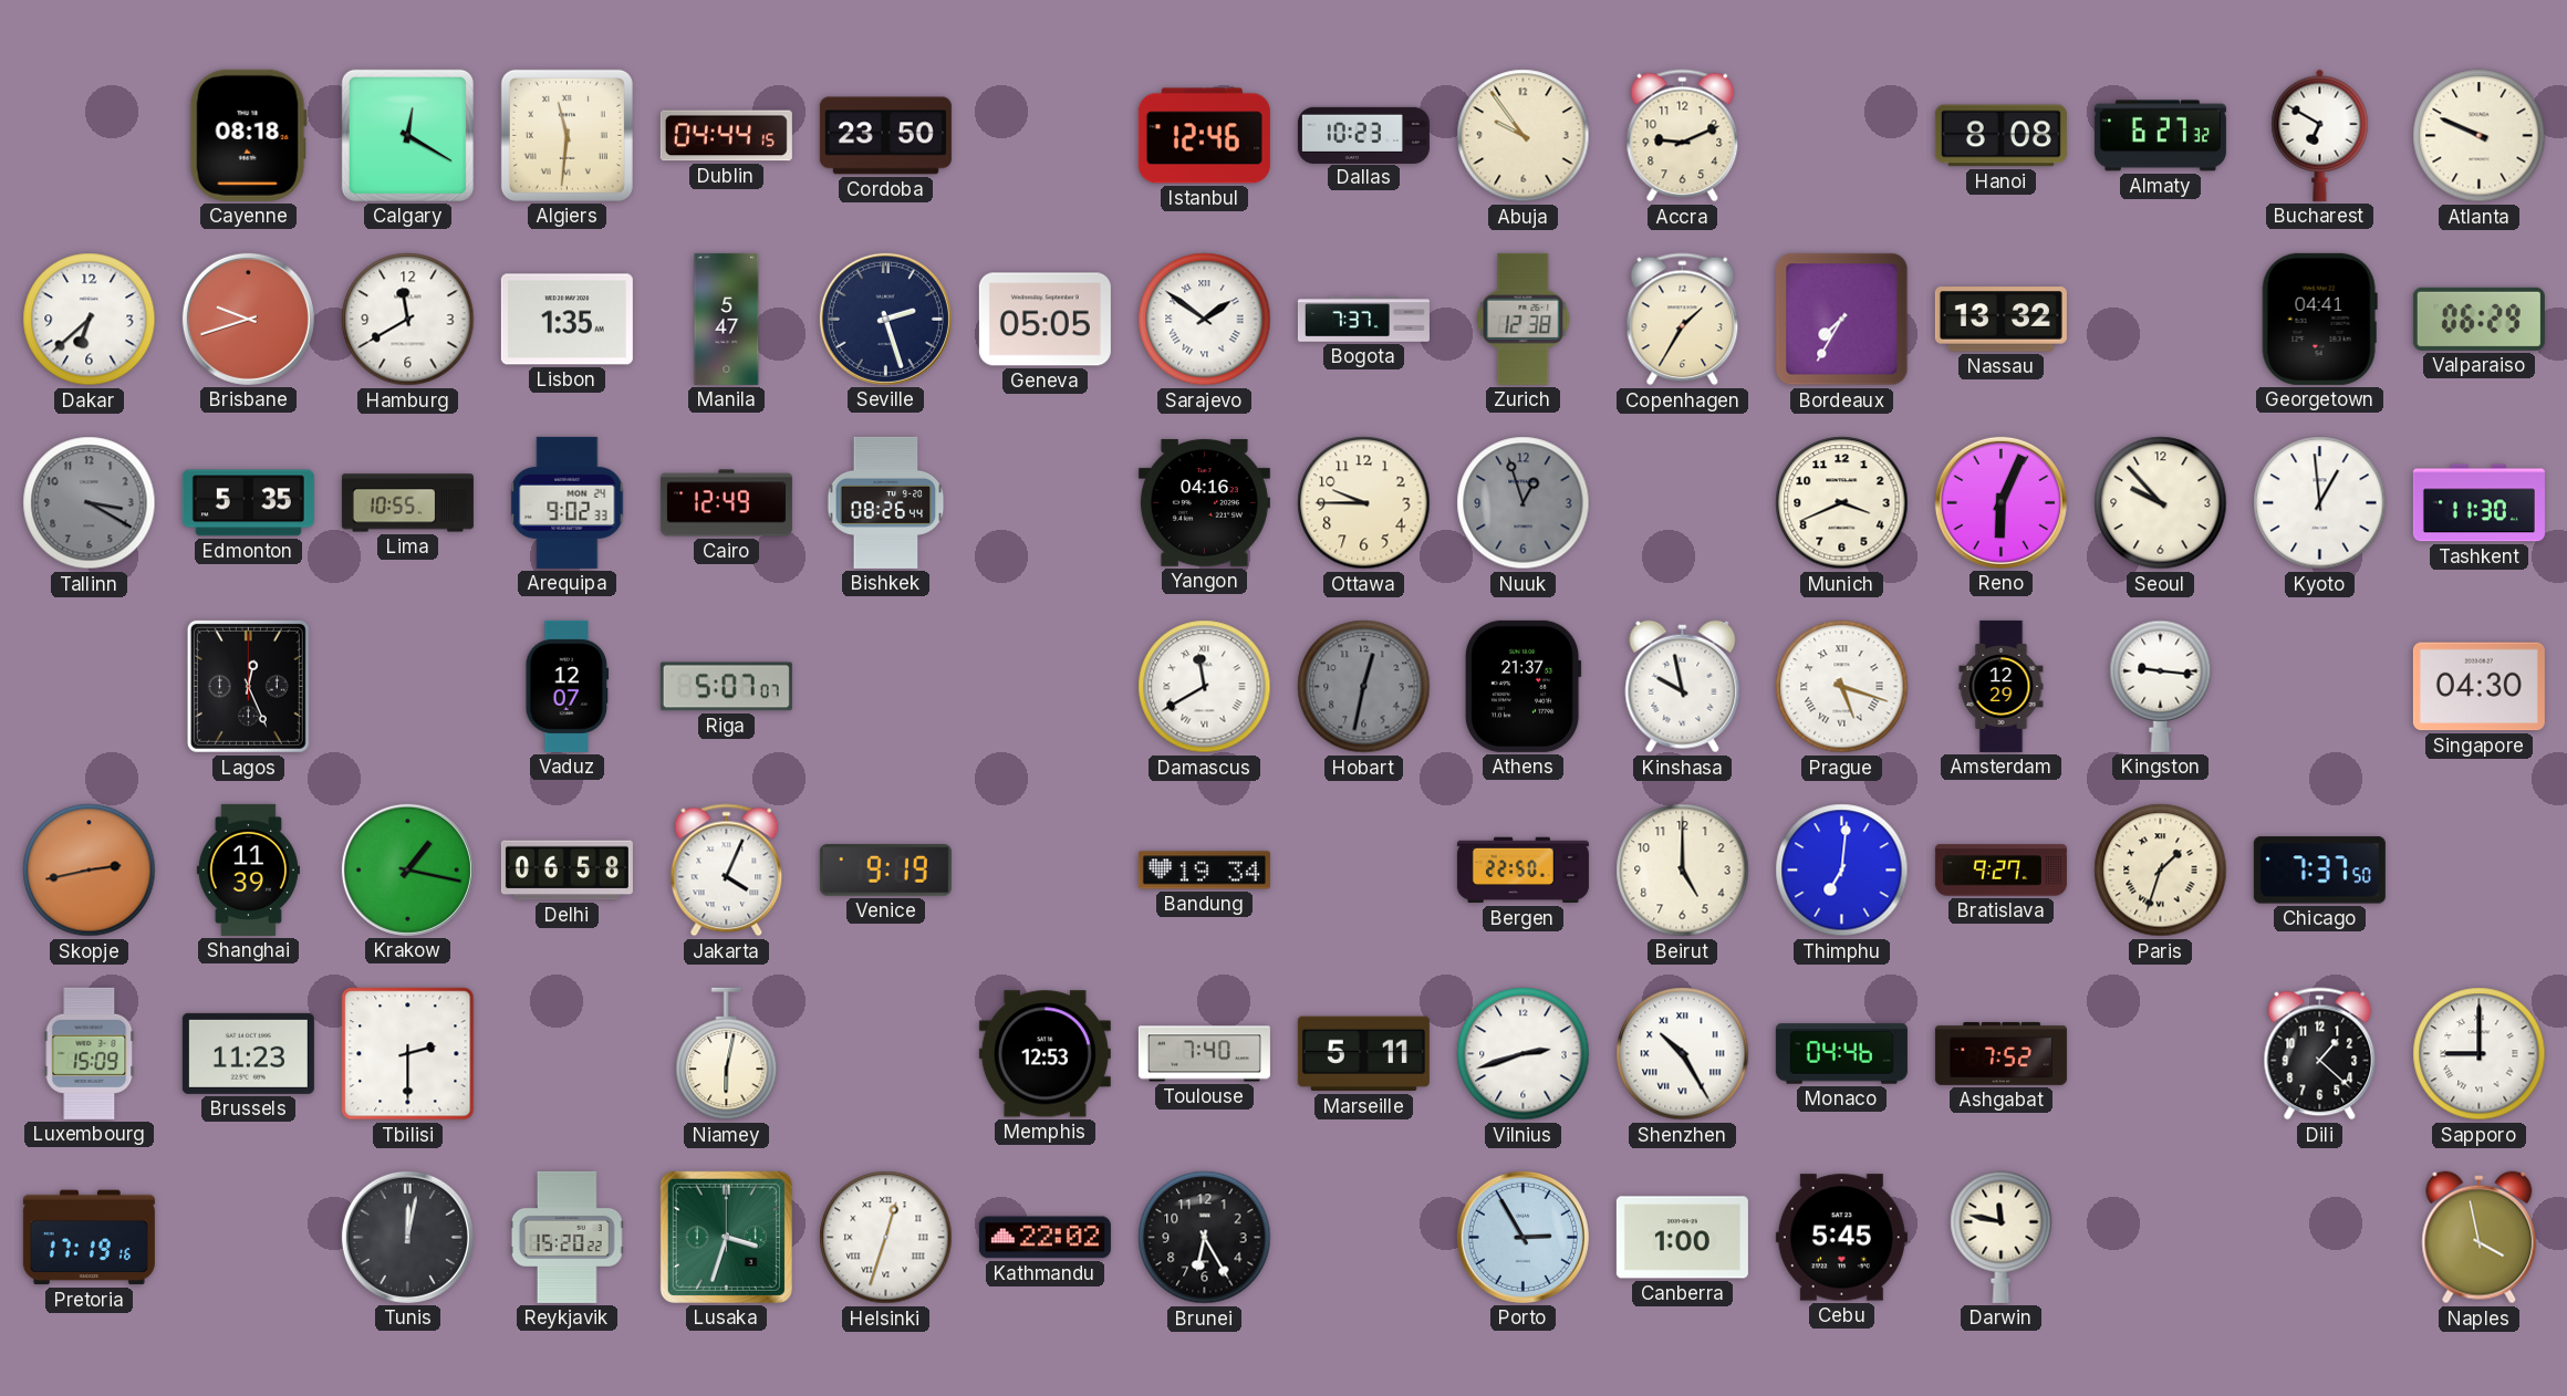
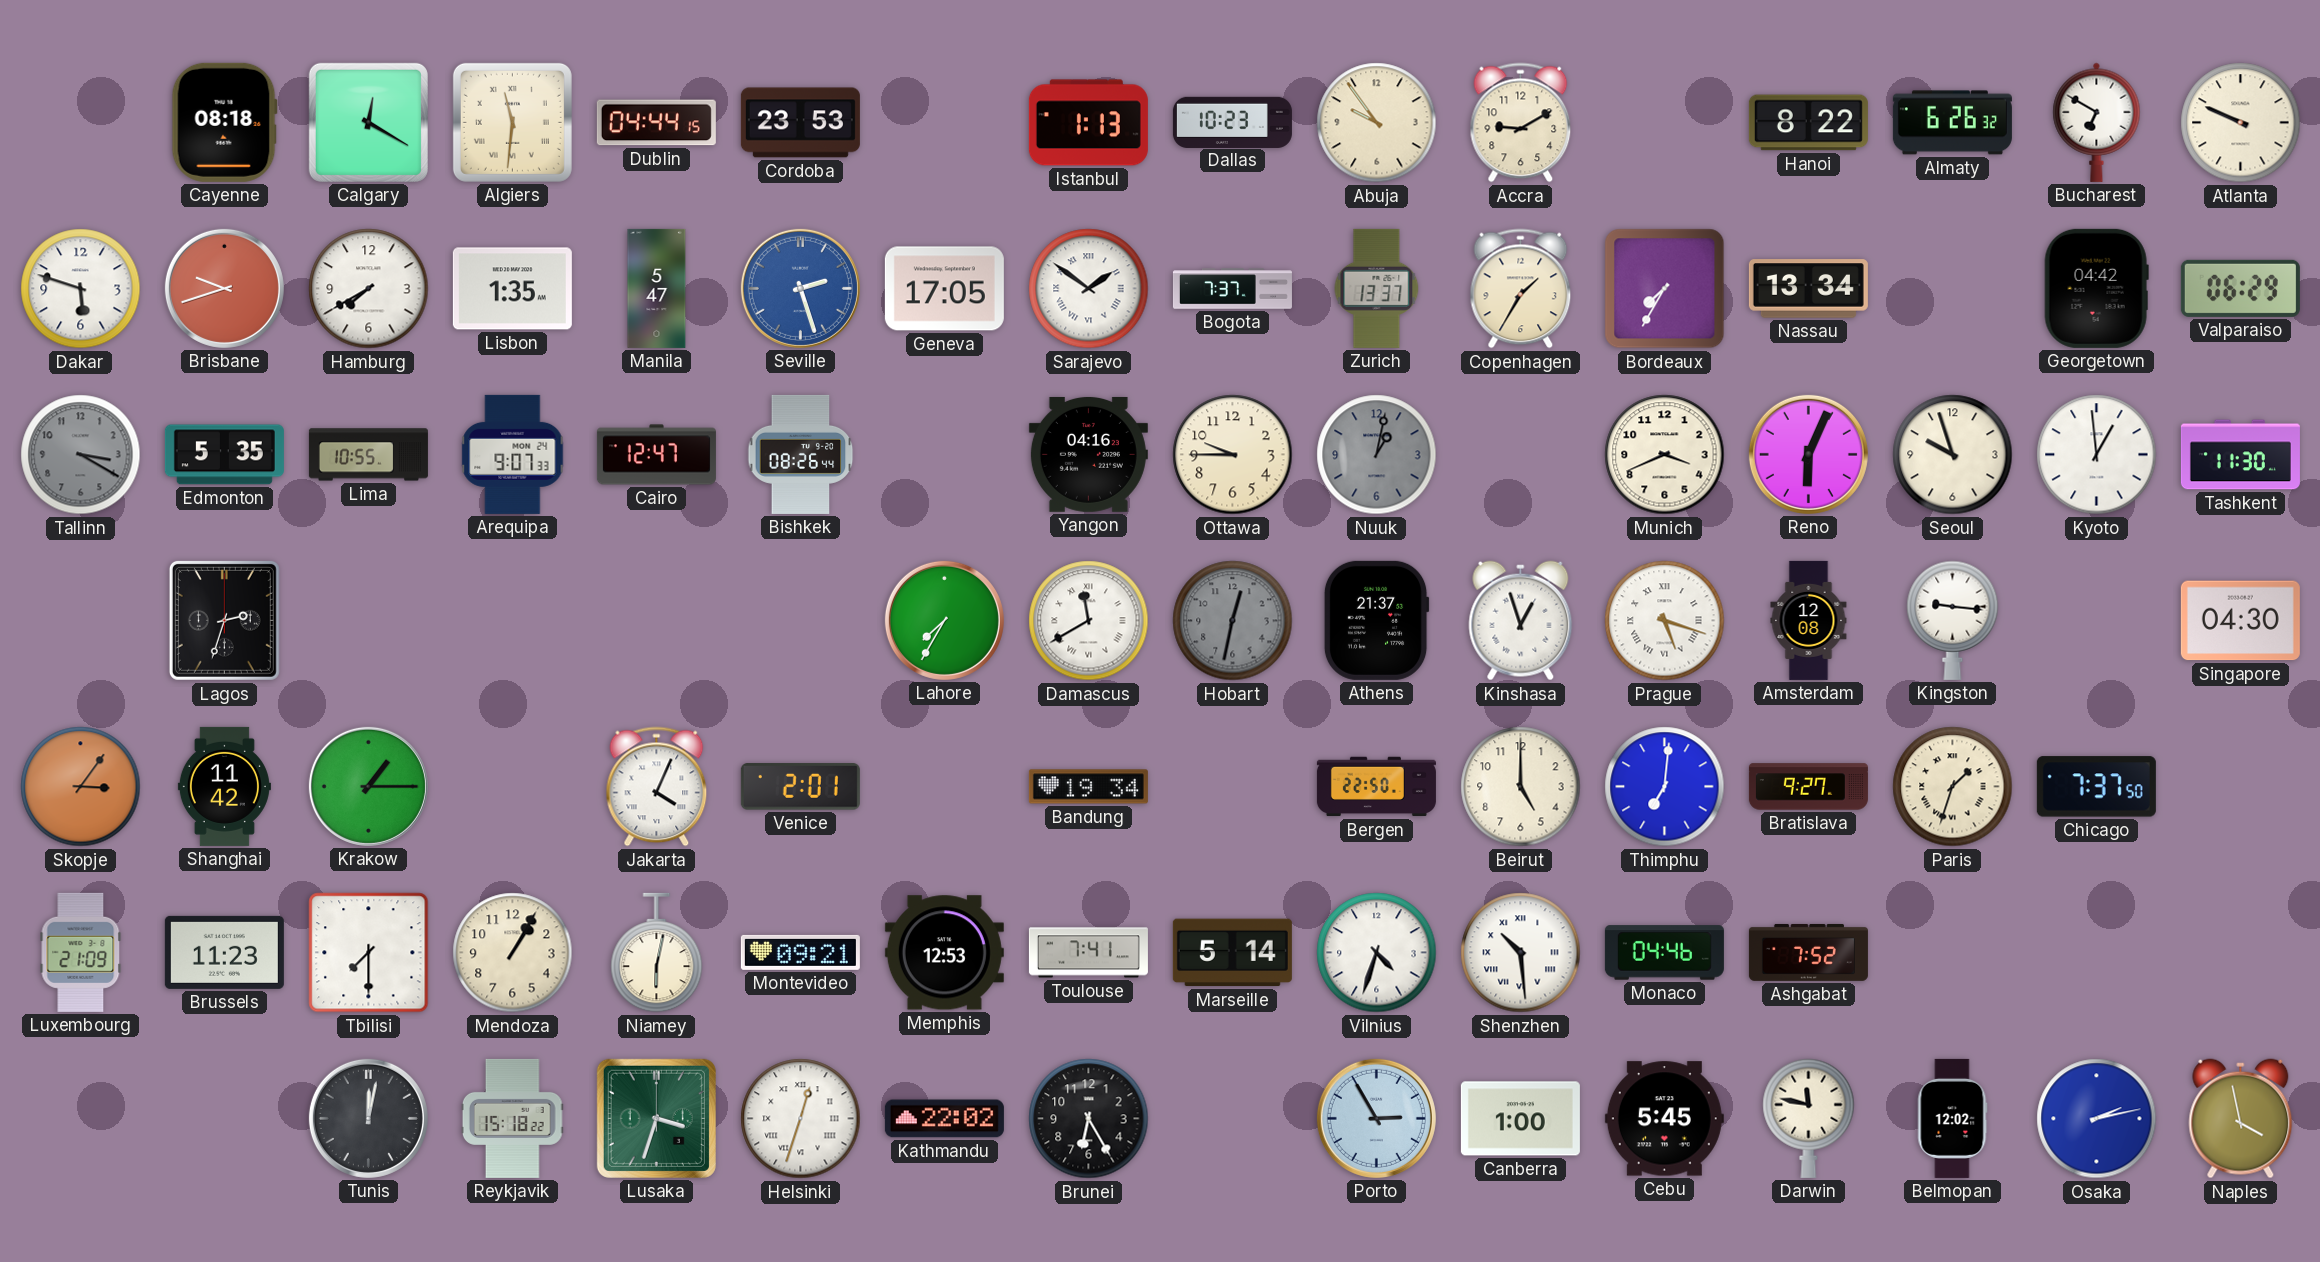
Cordoba: 23:50 -> 23:53
Istanbul: 12:46 -> 1:13
Accra: 9:11 -> 9:10
Hanoi: 8:08 -> 8:22
Almaty: 6:27 -> 6:26
Dakar: 6:38 -> 5:48
Hamburg: 11:40 -> 7:40
Seville dial: navy -> blue
Geneva: 05:05 -> 17:05
Zurich: 12:38 -> 13:37
Nassau: 13:32 -> 13:34
Georgetown: 04:41 -> 04:42
Arequipa: 9:02 -> 9:07
Cairo: 12:49 -> 12:47
Nuuk: 12:57 -> 1:02
Seoul: 9:53 -> 9:57
Lagos: 12:26 -> 2:33
Vaduz: 12:07 -> none
Riga: 5:07 -> none
Lahore: none -> 7:35
Kinshasa: 9:58 -> 12:57
Amsterdam: 12:29 -> 12:08
Skopje: 2:43 -> 3:06
Shanghai: 11:39 -> 11:42
Krakow: 1:17 -> 1:15
Delhi: 06:58 -> none
Venice: 9:19 -> 2:01
Luxembourg: 15:09 -> 21:09
Tbilisi: 2:30 -> 7:30
Mendoza: none -> 1:05
Montevideo: none -> 09:21
Toulouse: 7:40 -> 7:41
Marseille: 5:11 -> 5:14
Vilnius: 2:42 -> 4:33
Shenzhen: 10:25 -> 10:29
Dili: 1:22 -> none
Sapporo: 9:00 -> none
Pretoria: 17:19 -> none
Reykjavik: 15:20 -> 15:18
Belmopan: none -> 12:02
Osaka: none -> 2:13
